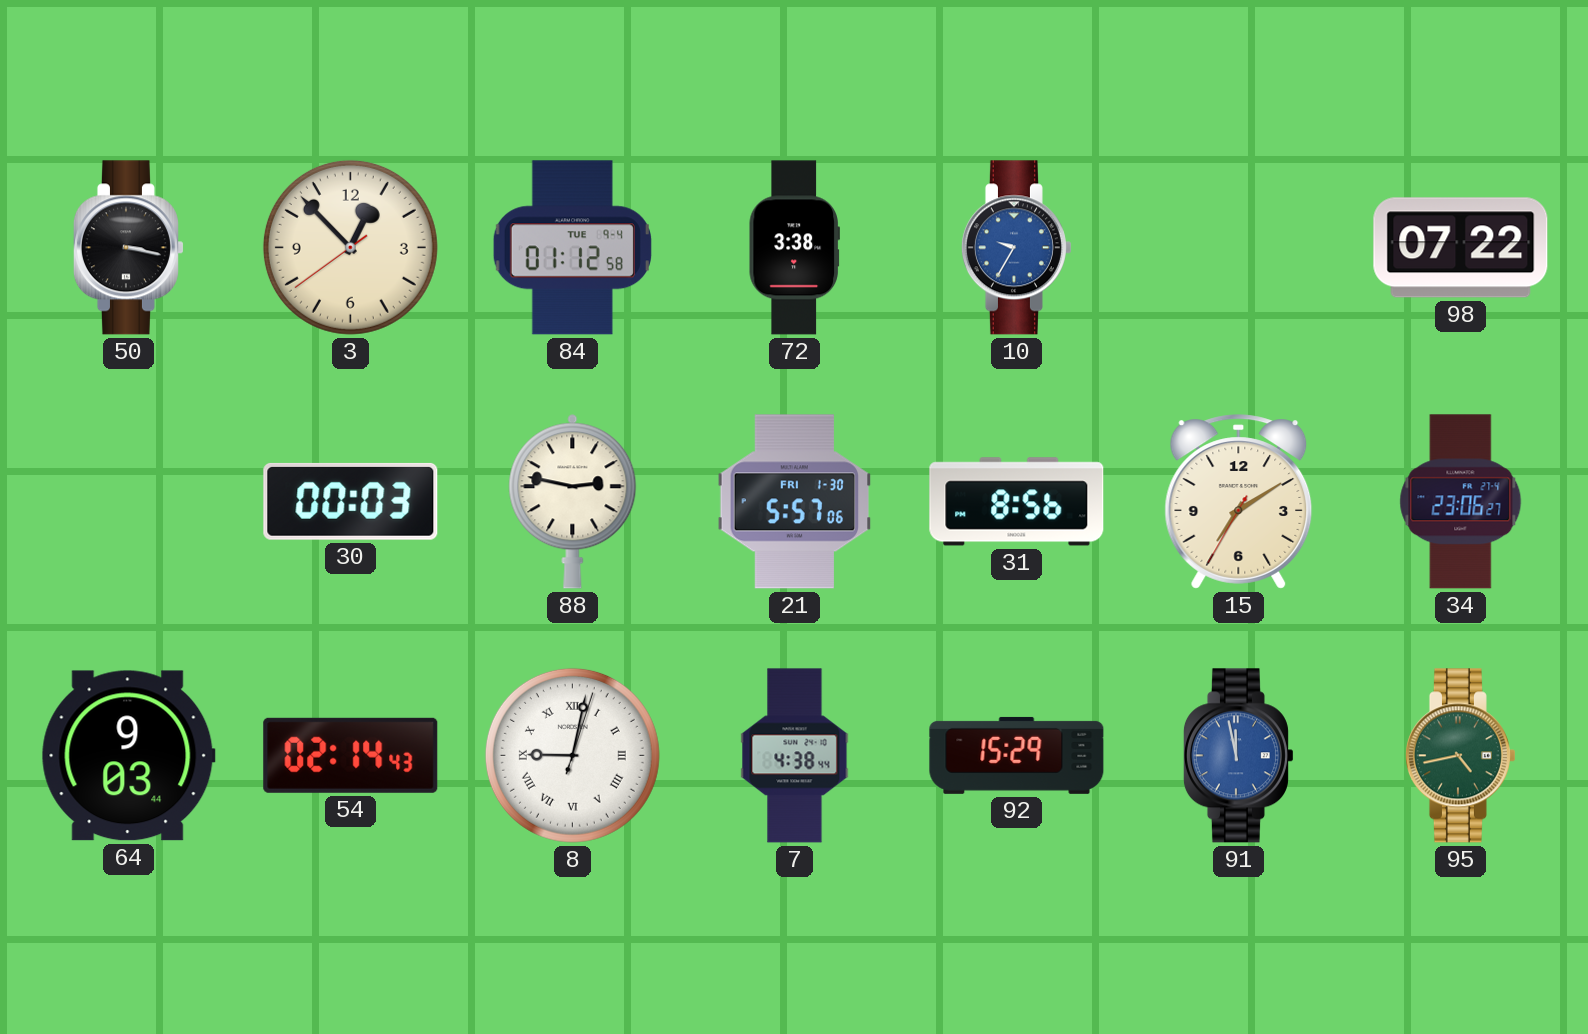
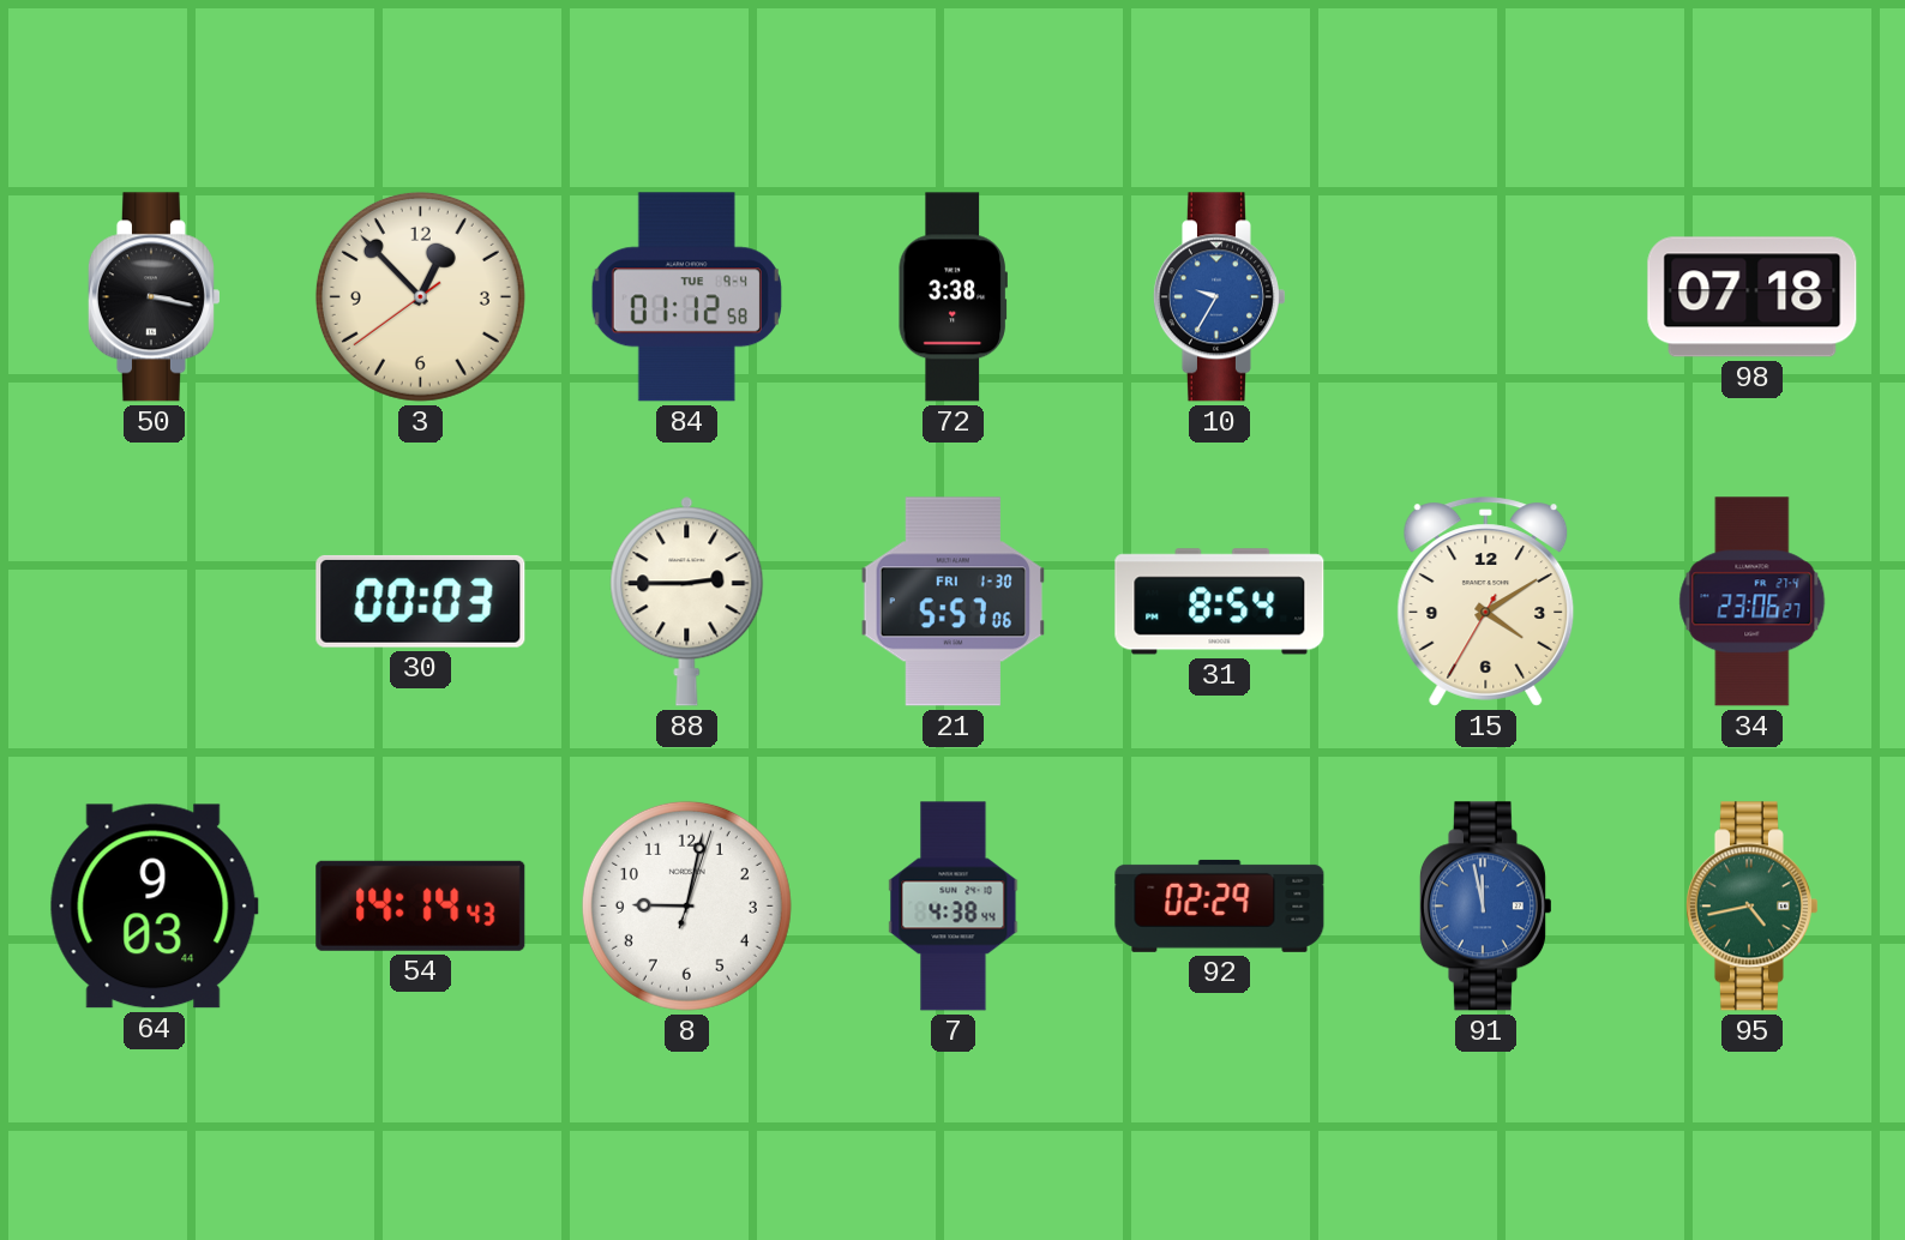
98: 07:22 -> 07:18
88: 2:47 -> 2:45
31: 8:56 -> 8:54
15: 7:09 -> 4:09
54: 02:14 -> 14:14
8 numerals: Roman -> Arabic
92: 15:29 -> 02:29
